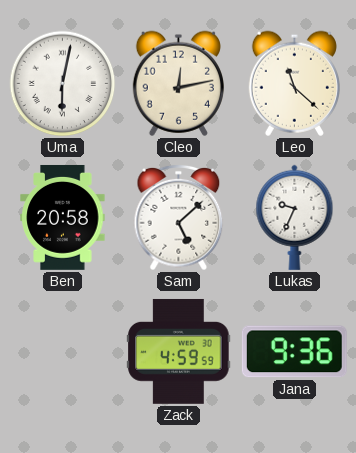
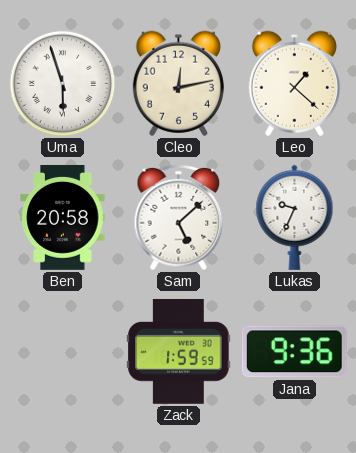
Uma: 6:02 -> 5:57
Leo: 11:22 -> 1:22
Zack: 4:59 -> 1:59
